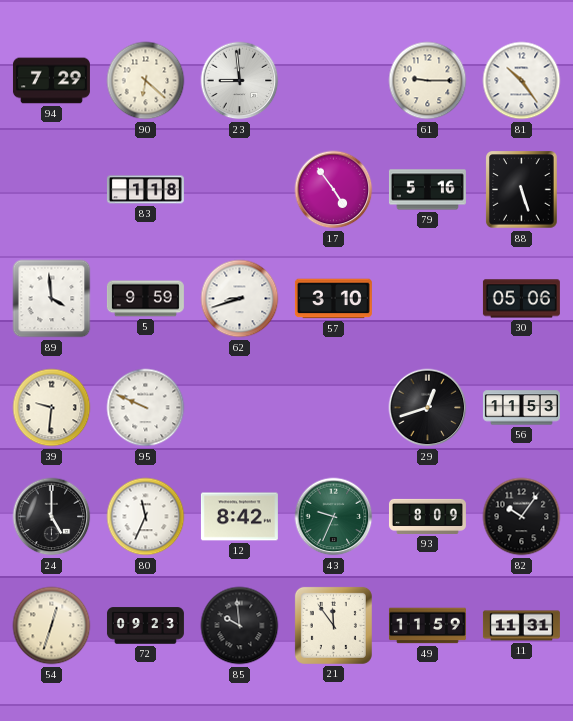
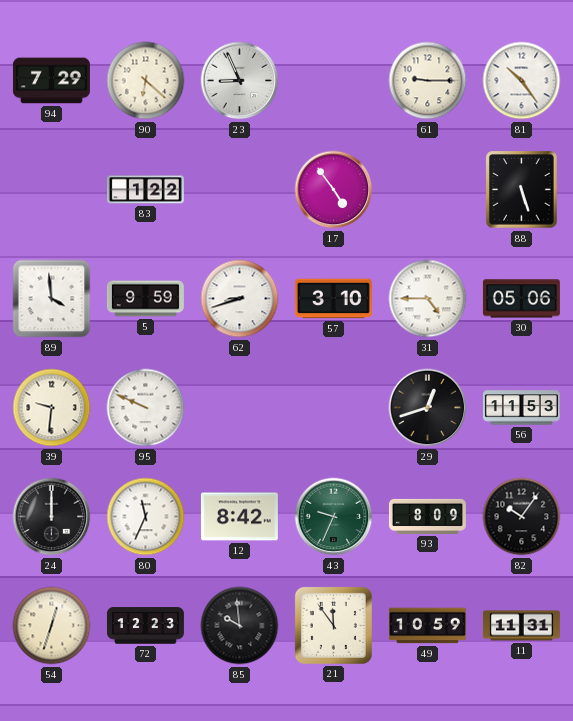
23: 8:59 -> 8:56
83: 1:18 -> 1:22
79: 5:16 -> none
31: none -> 4:45
24: 5:00 -> 12:00
72: 09:23 -> 12:23
49: 11:59 -> 10:59
